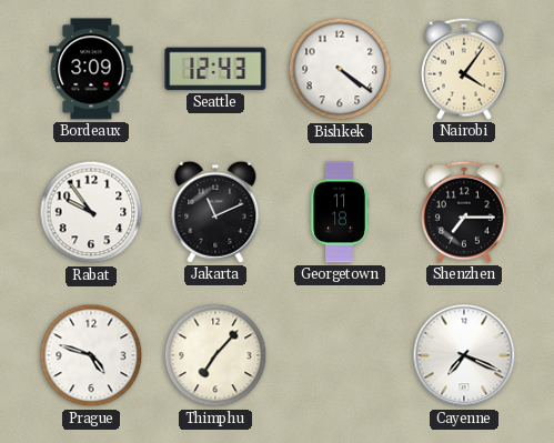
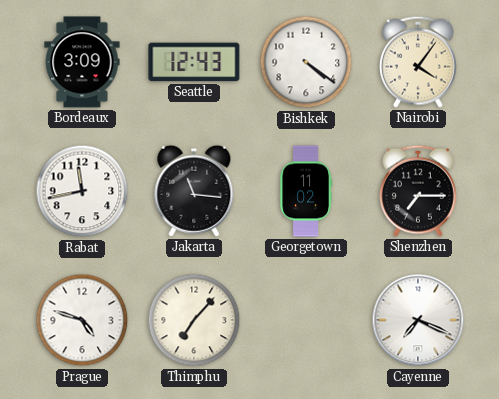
Rabat: 9:54 -> 11:43
Jakarta: 11:11 -> 11:16
Georgetown: 11:18 -> 11:02
